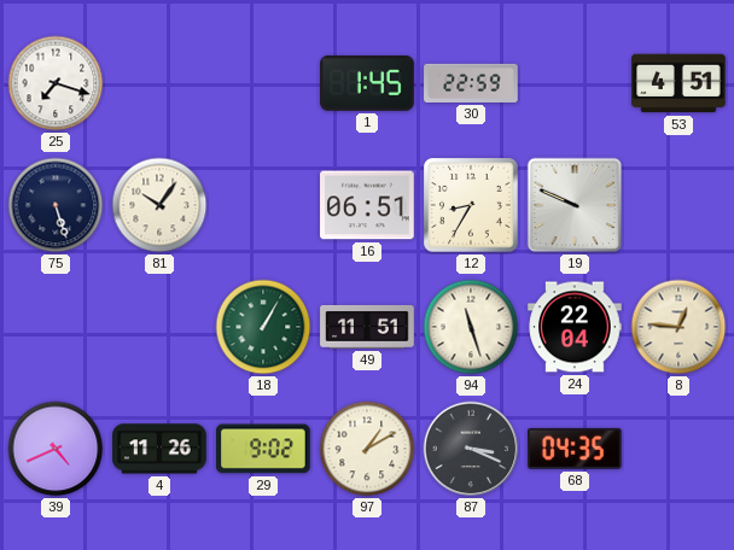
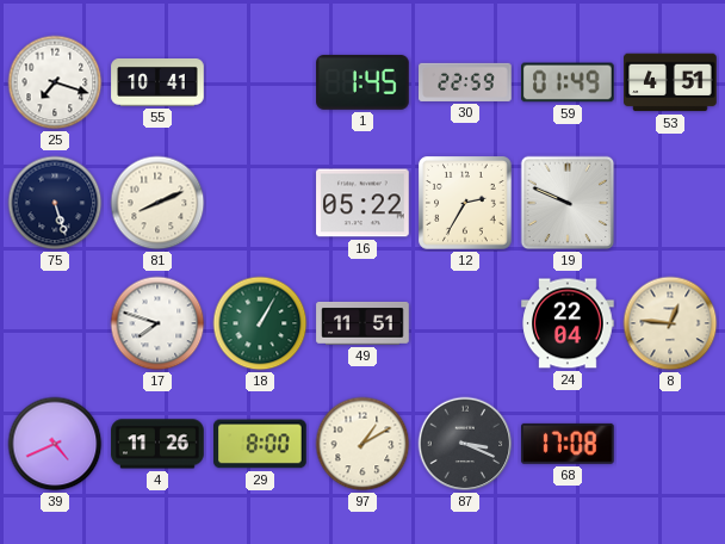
55: none -> 10:41
59: none -> 01:49
81: 10:06 -> 8:11
16: 06:51 -> 05:22
12: 8:35 -> 2:35
17: none -> 7:48
94: 11:27 -> none
29: 9:02 -> 8:00
68: 04:35 -> 17:08
